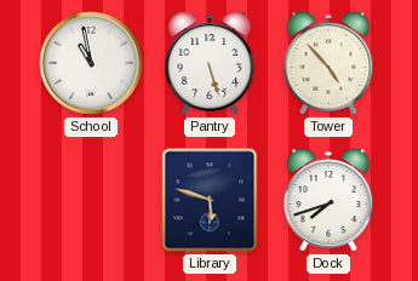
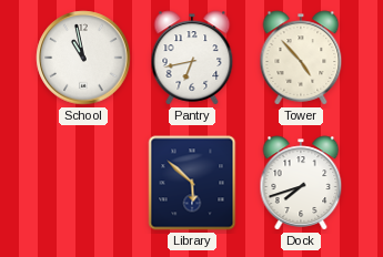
Pantry: 5:27 -> 6:43
Library: 5:48 -> 5:52
